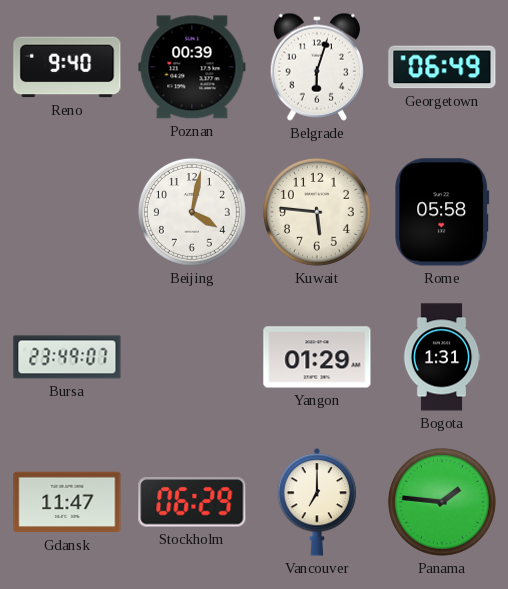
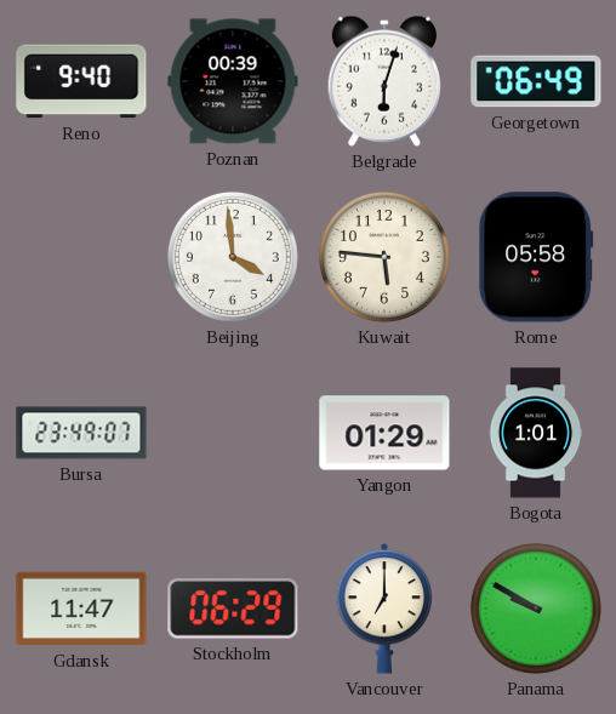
Beijing: 4:02 -> 3:59
Bogota: 1:31 -> 1:01
Panama: 1:46 -> 9:50
